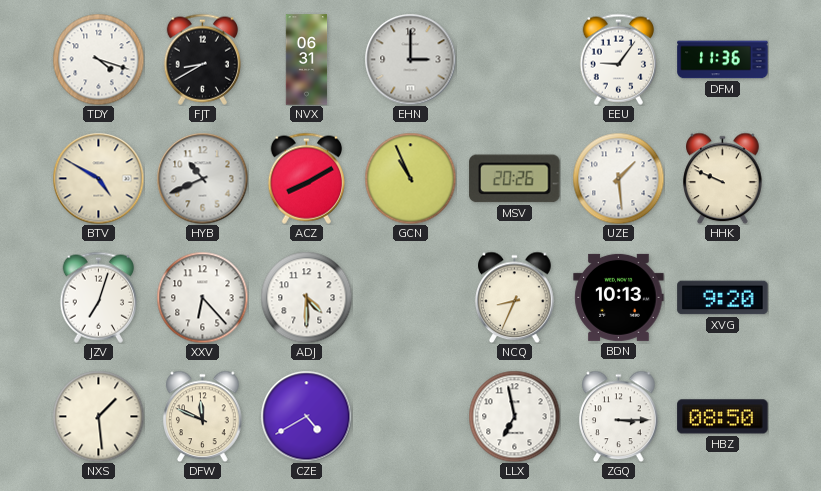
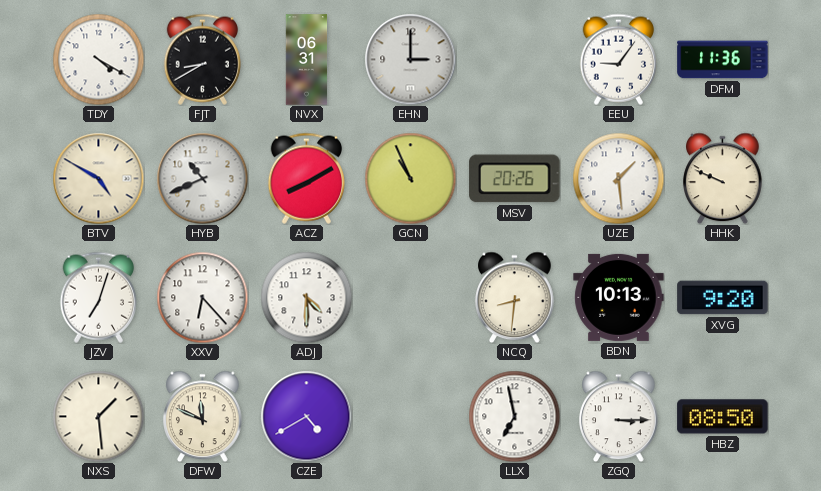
TDY: 4:18 -> 4:20
NCQ: 8:34 -> 8:31
